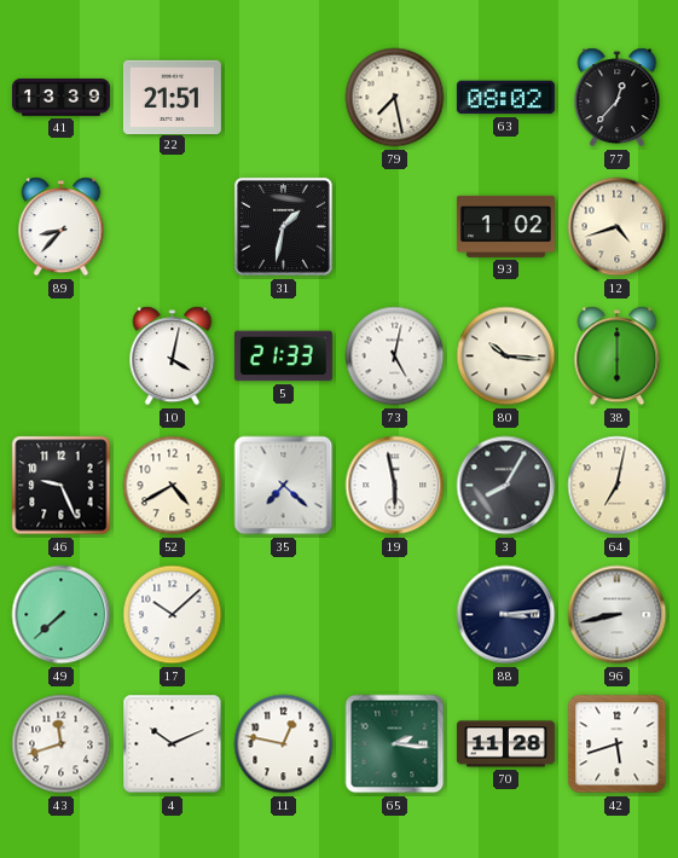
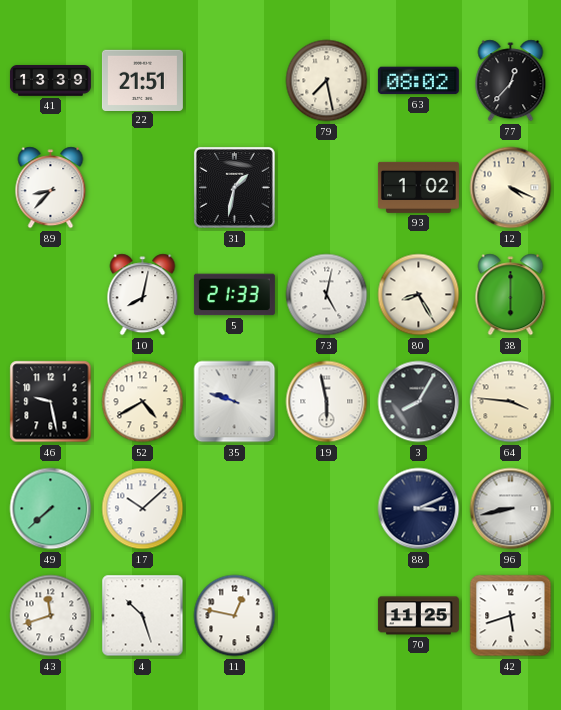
12: 4:42 -> 4:19
10: 4:02 -> 8:02
80: 10:16 -> 8:25
46: 9:26 -> 9:28
35: 7:22 -> 9:48
64: 7:02 -> 3:46
88: 3:14 -> 3:11
4: 10:11 -> 10:27
65: 2:16 -> none
70: 11:28 -> 11:25
